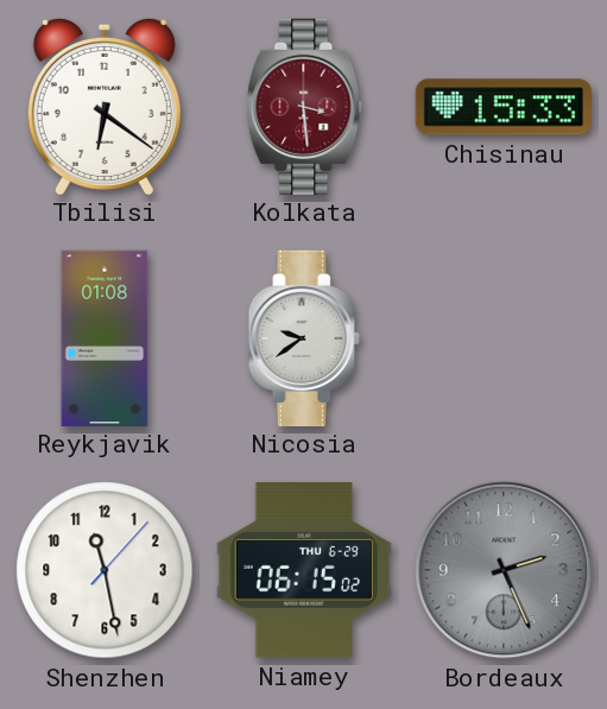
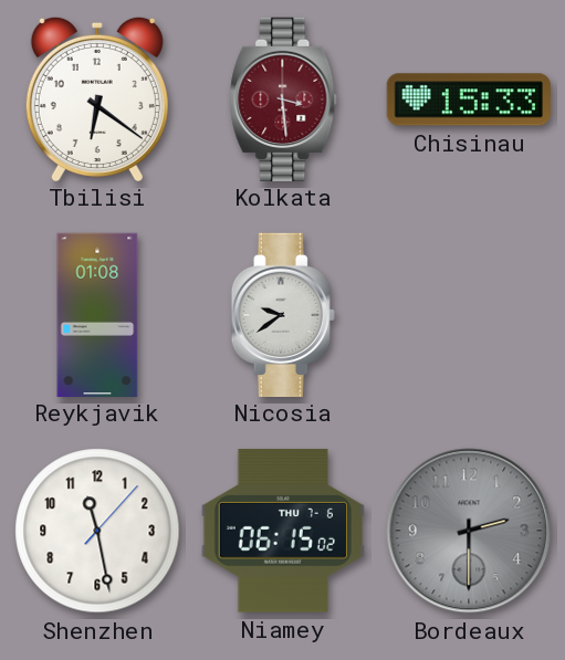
Niamey date: THU 6-29 -> THU 7-6
Bordeaux: 2:26 -> 2:30
